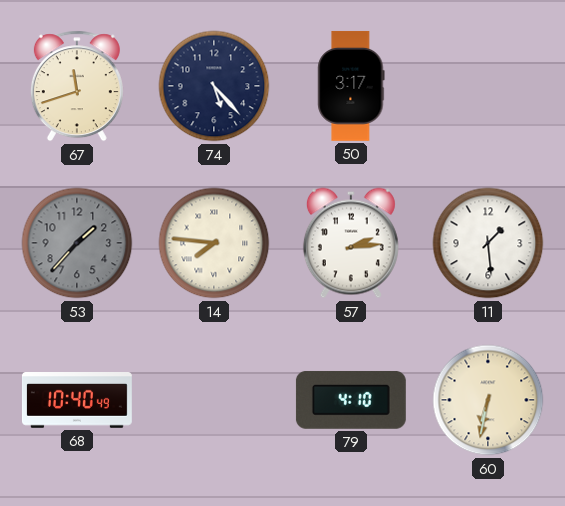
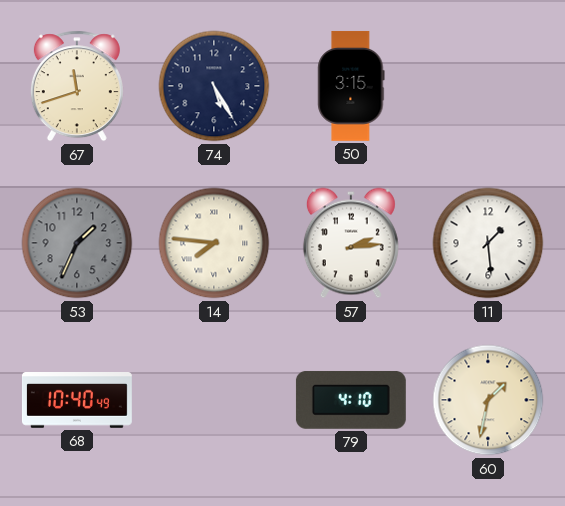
74: 5:23 -> 5:25
50: 3:17 -> 3:15
53: 1:37 -> 1:34
60: 6:32 -> 1:32
